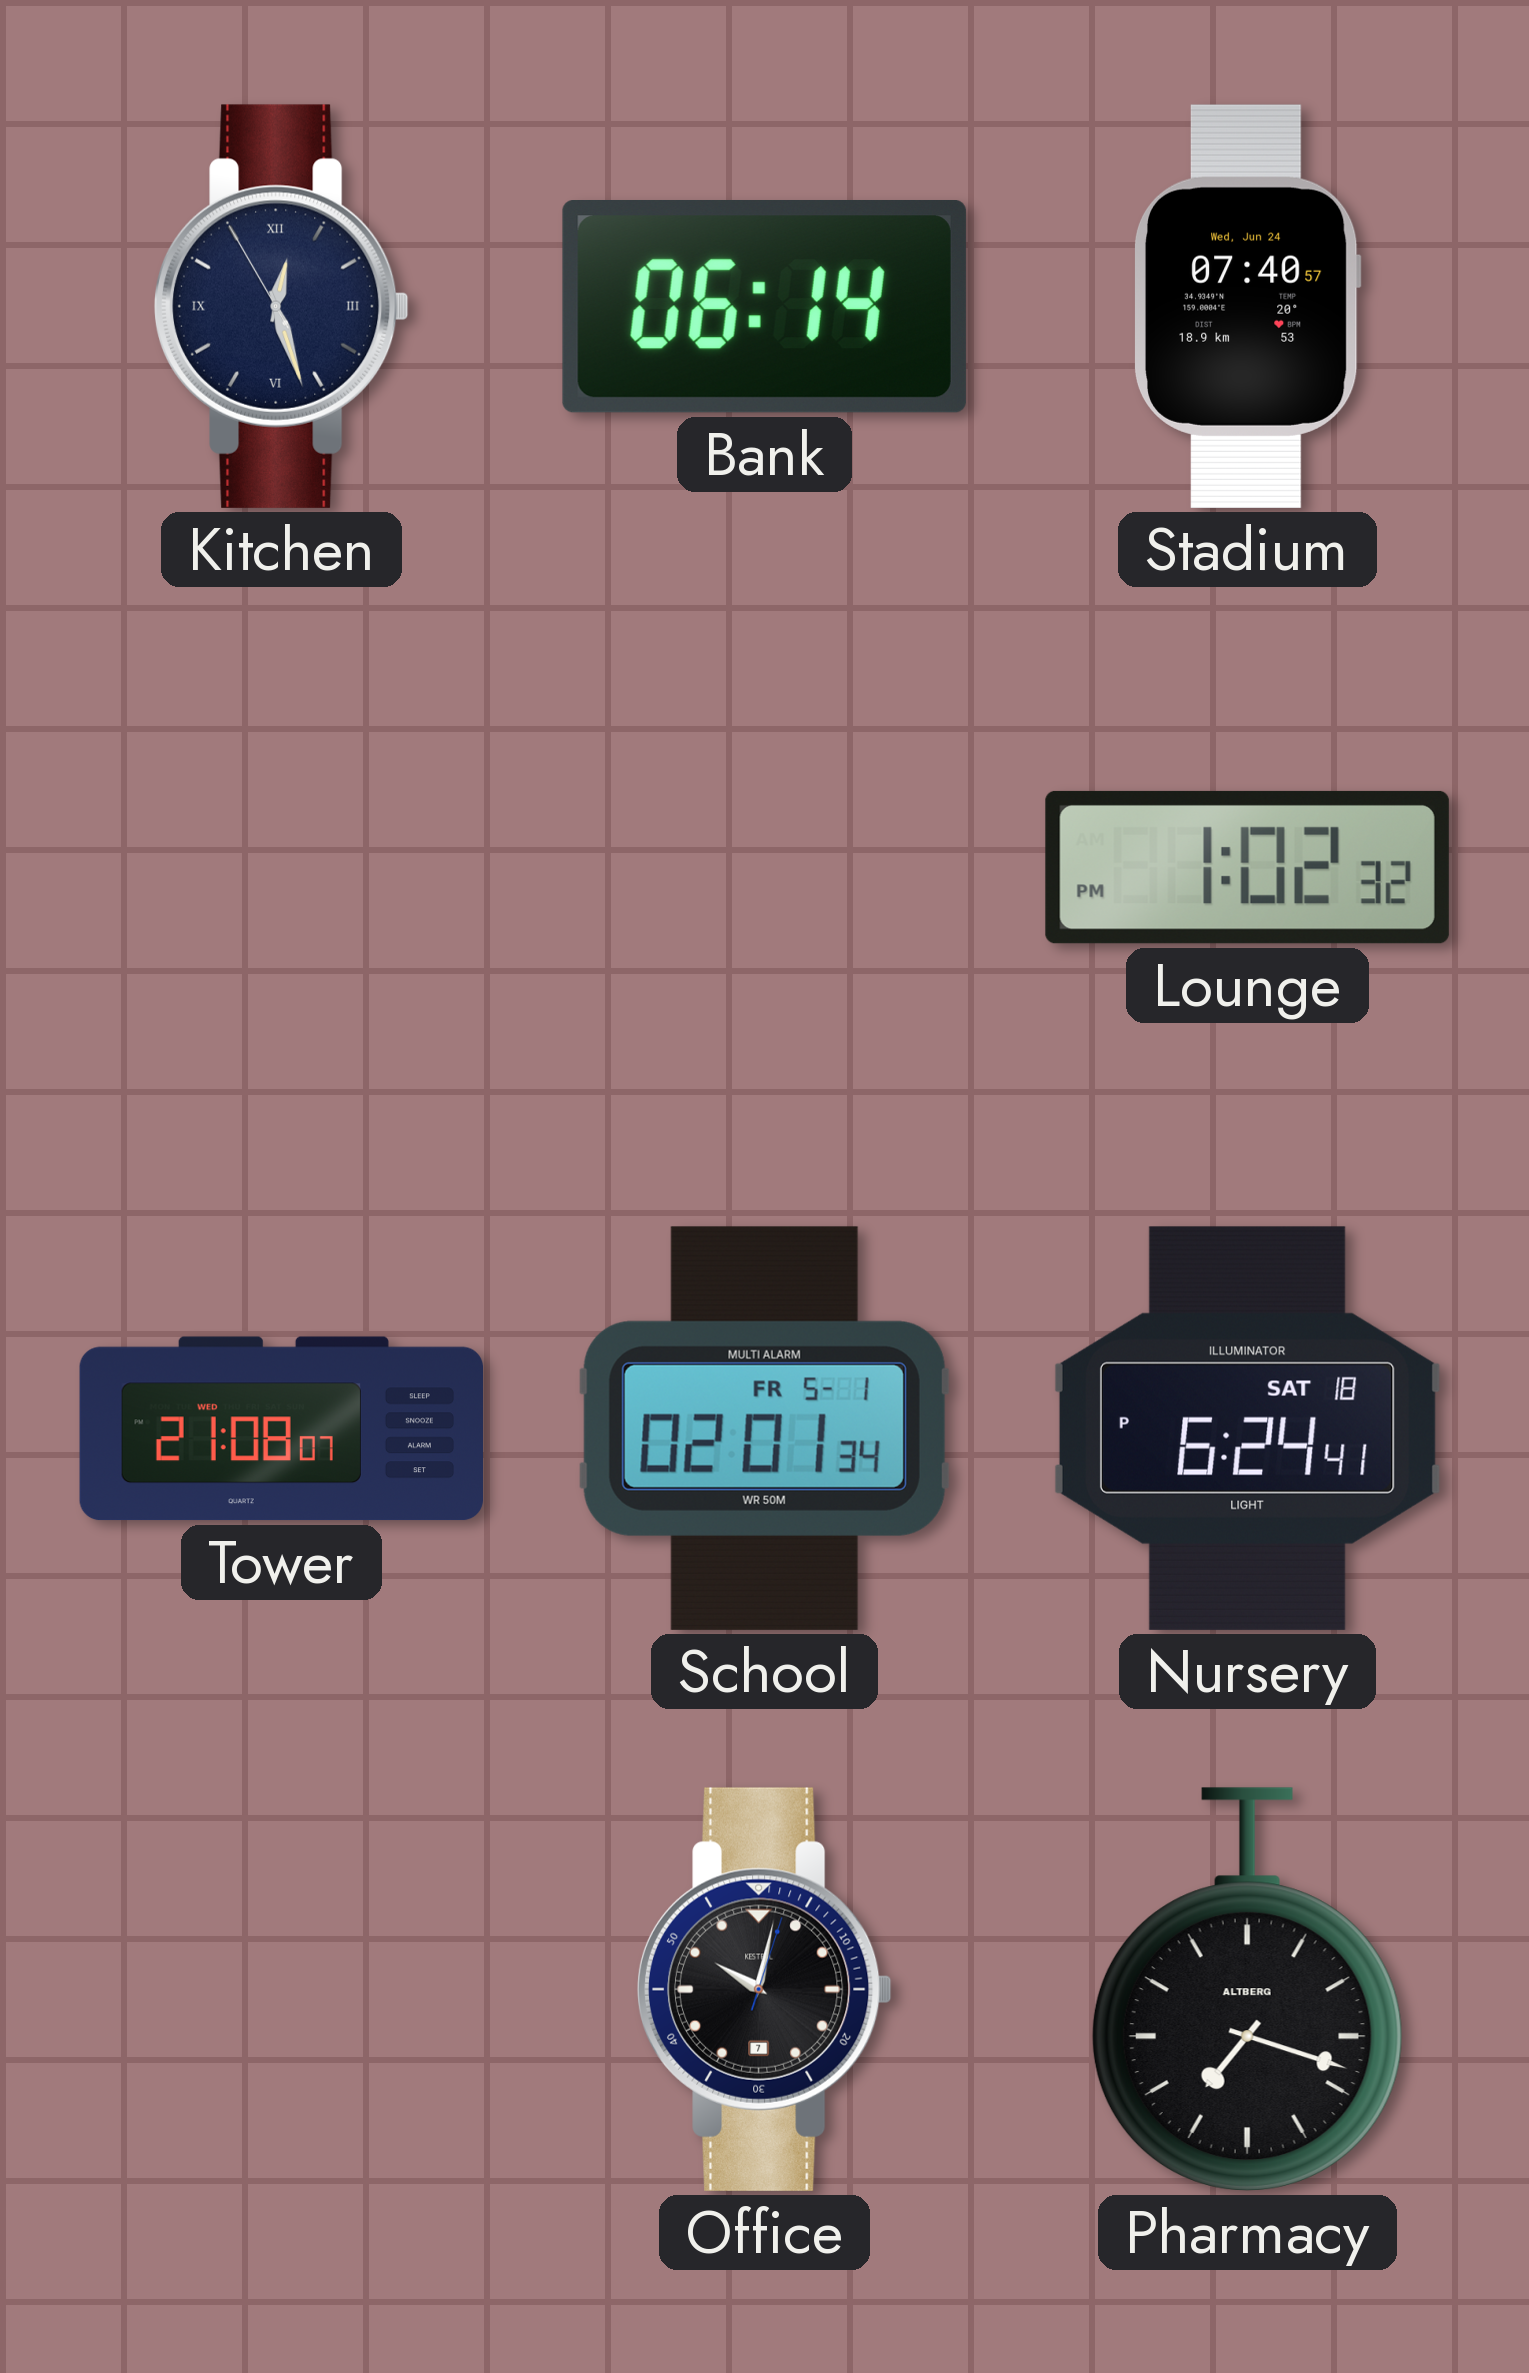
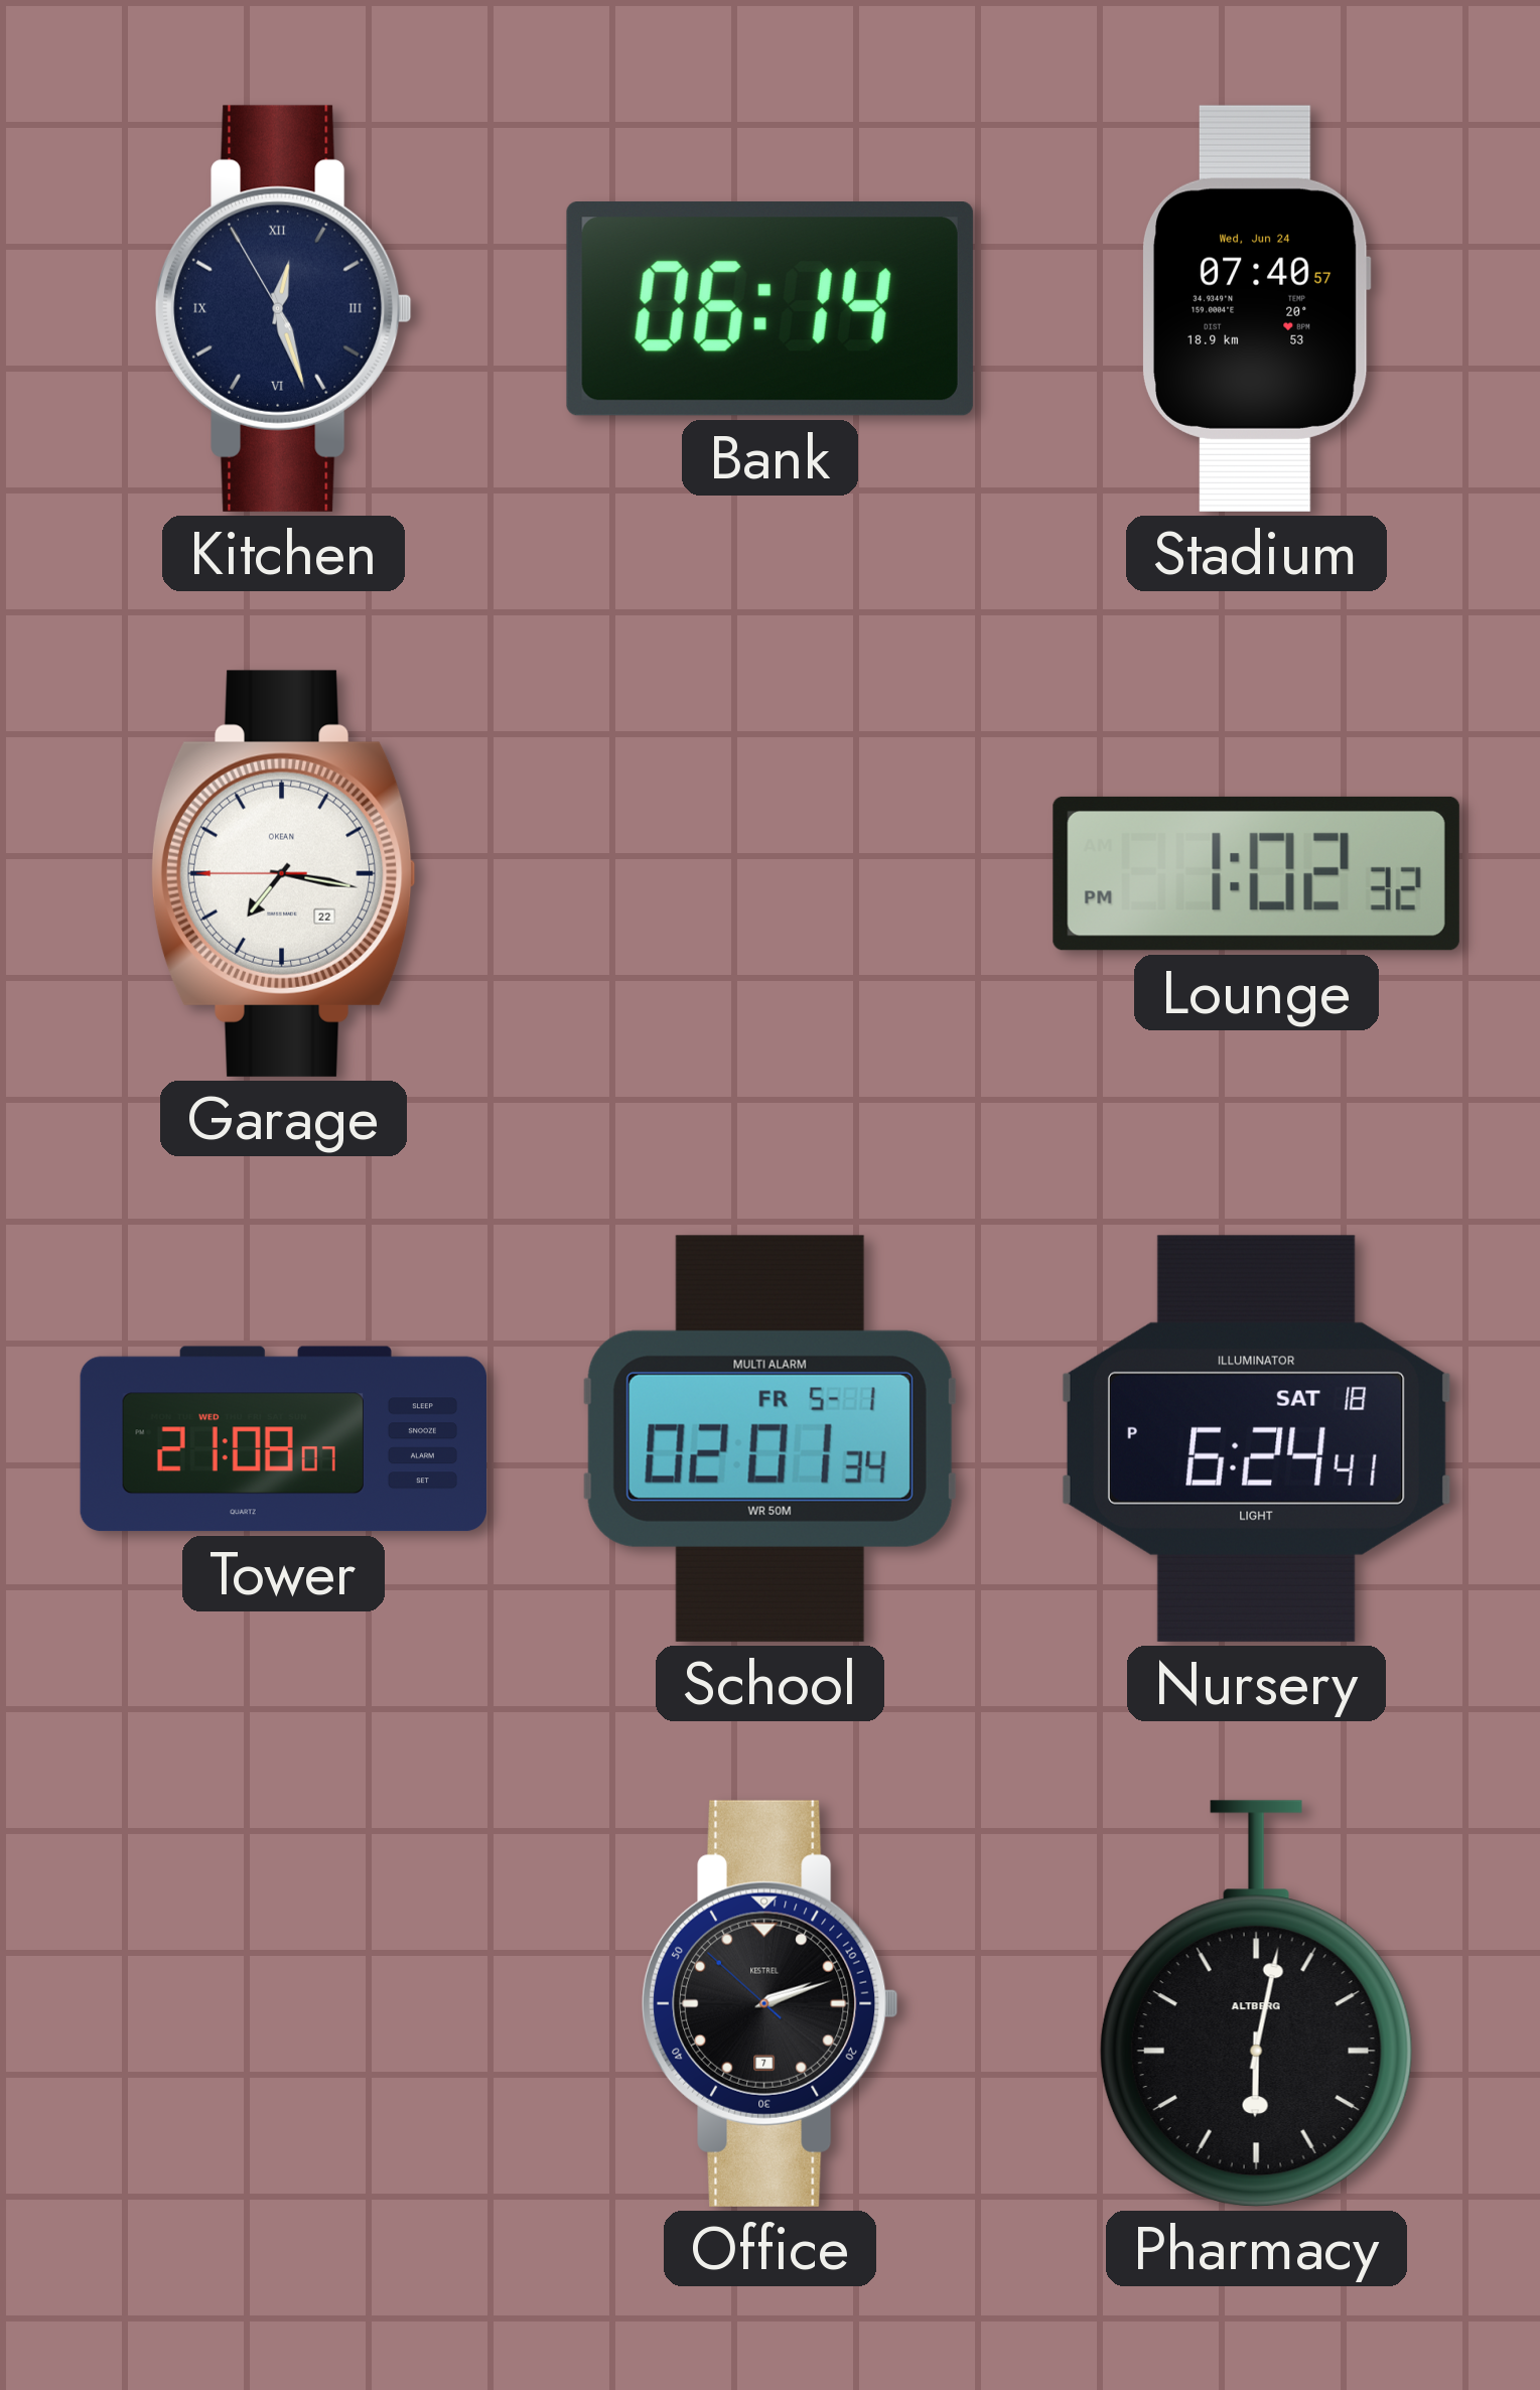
Garage: none -> 7:16
Office: 10:02 -> 2:11
Pharmacy: 7:18 -> 6:02
